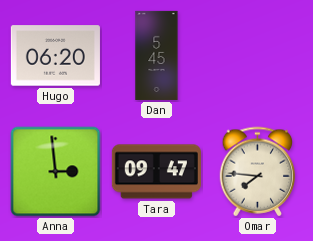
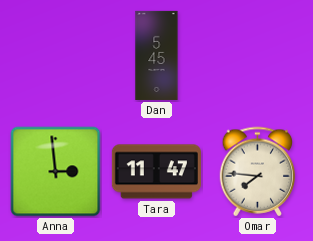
Hugo: 06:20 -> none
Tara: 09:47 -> 11:47
